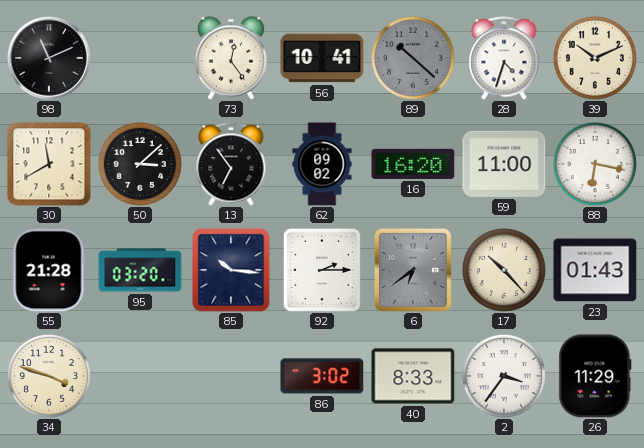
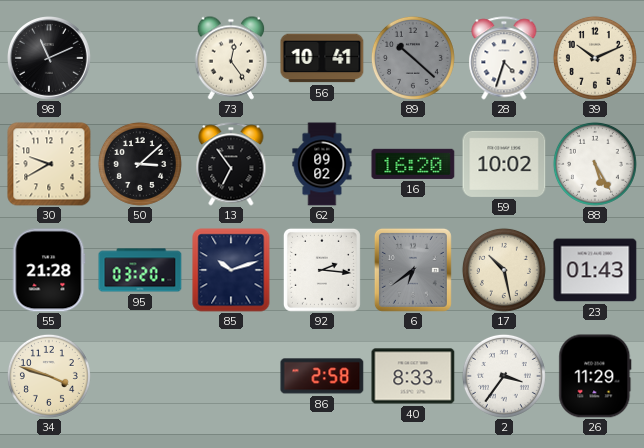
30: 11:40 -> 9:40
59: 11:00 -> 10:02
88: 6:17 -> 5:25
85: 10:16 -> 10:12
92: 2:15 -> 2:16
17: 10:23 -> 10:28
86: 3:02 -> 2:58
